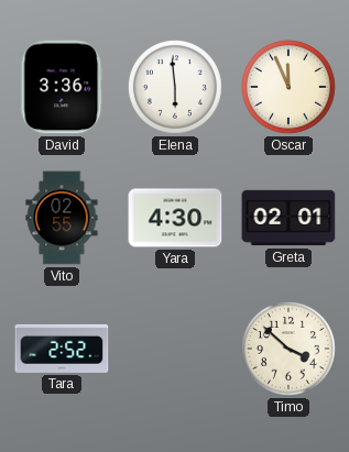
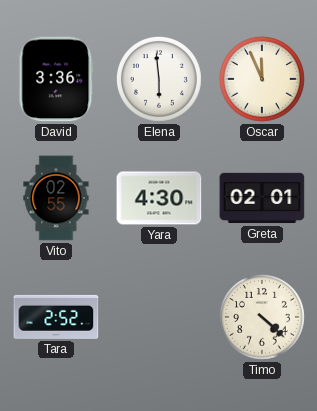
Timo: 3:52 -> 4:22
